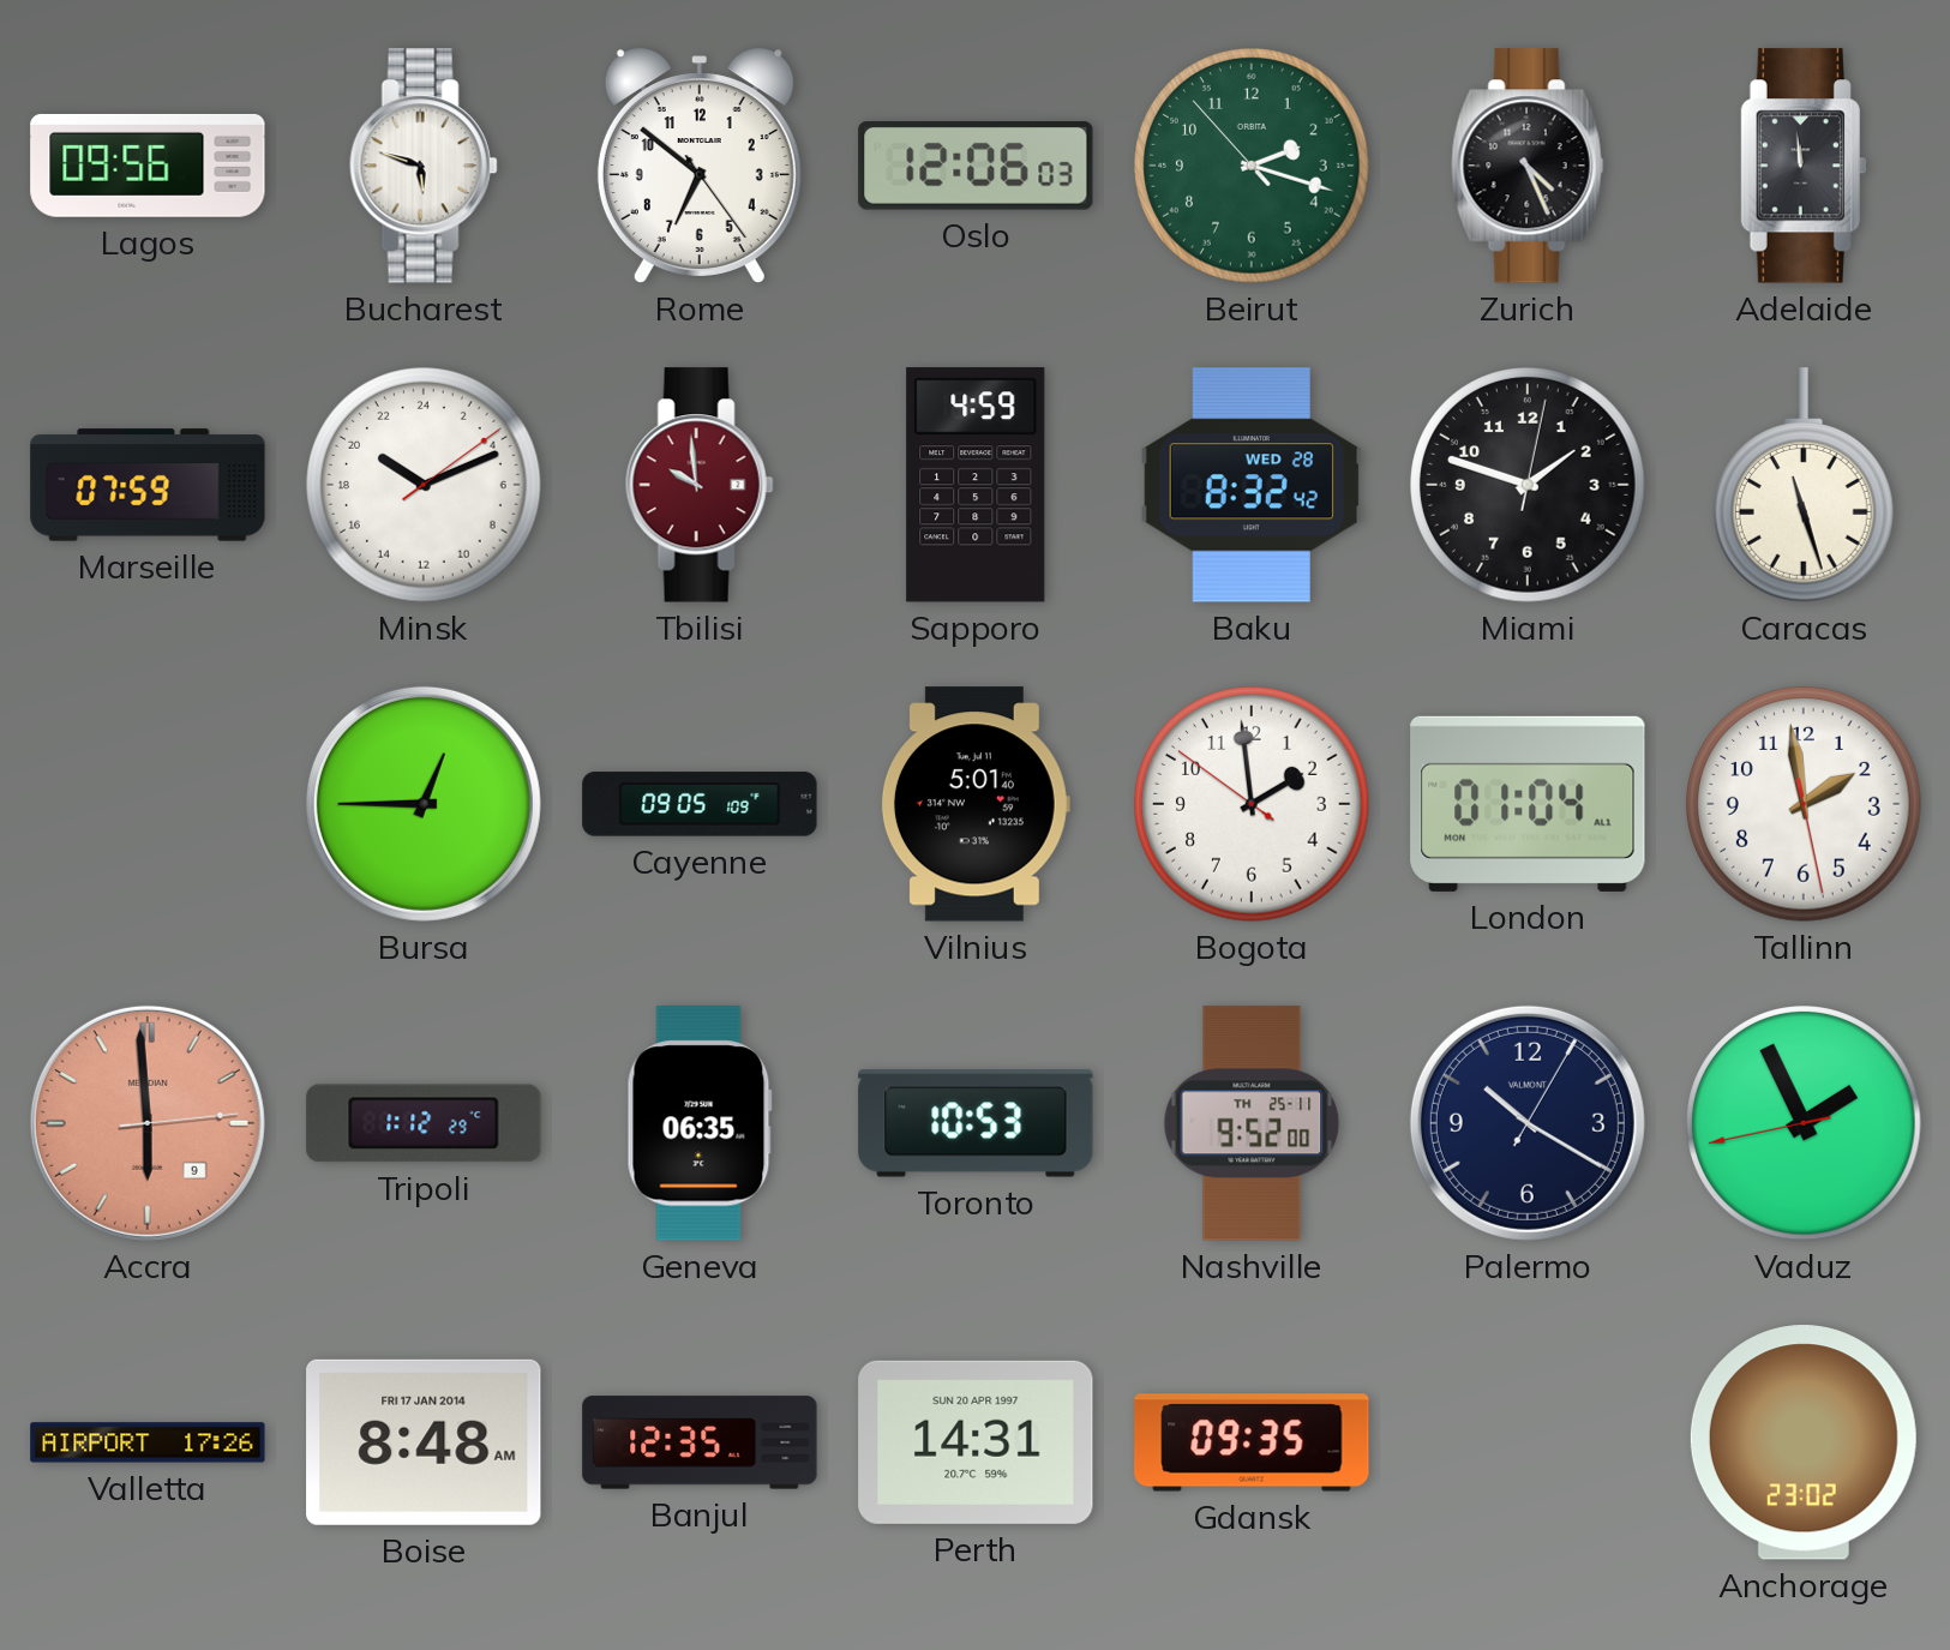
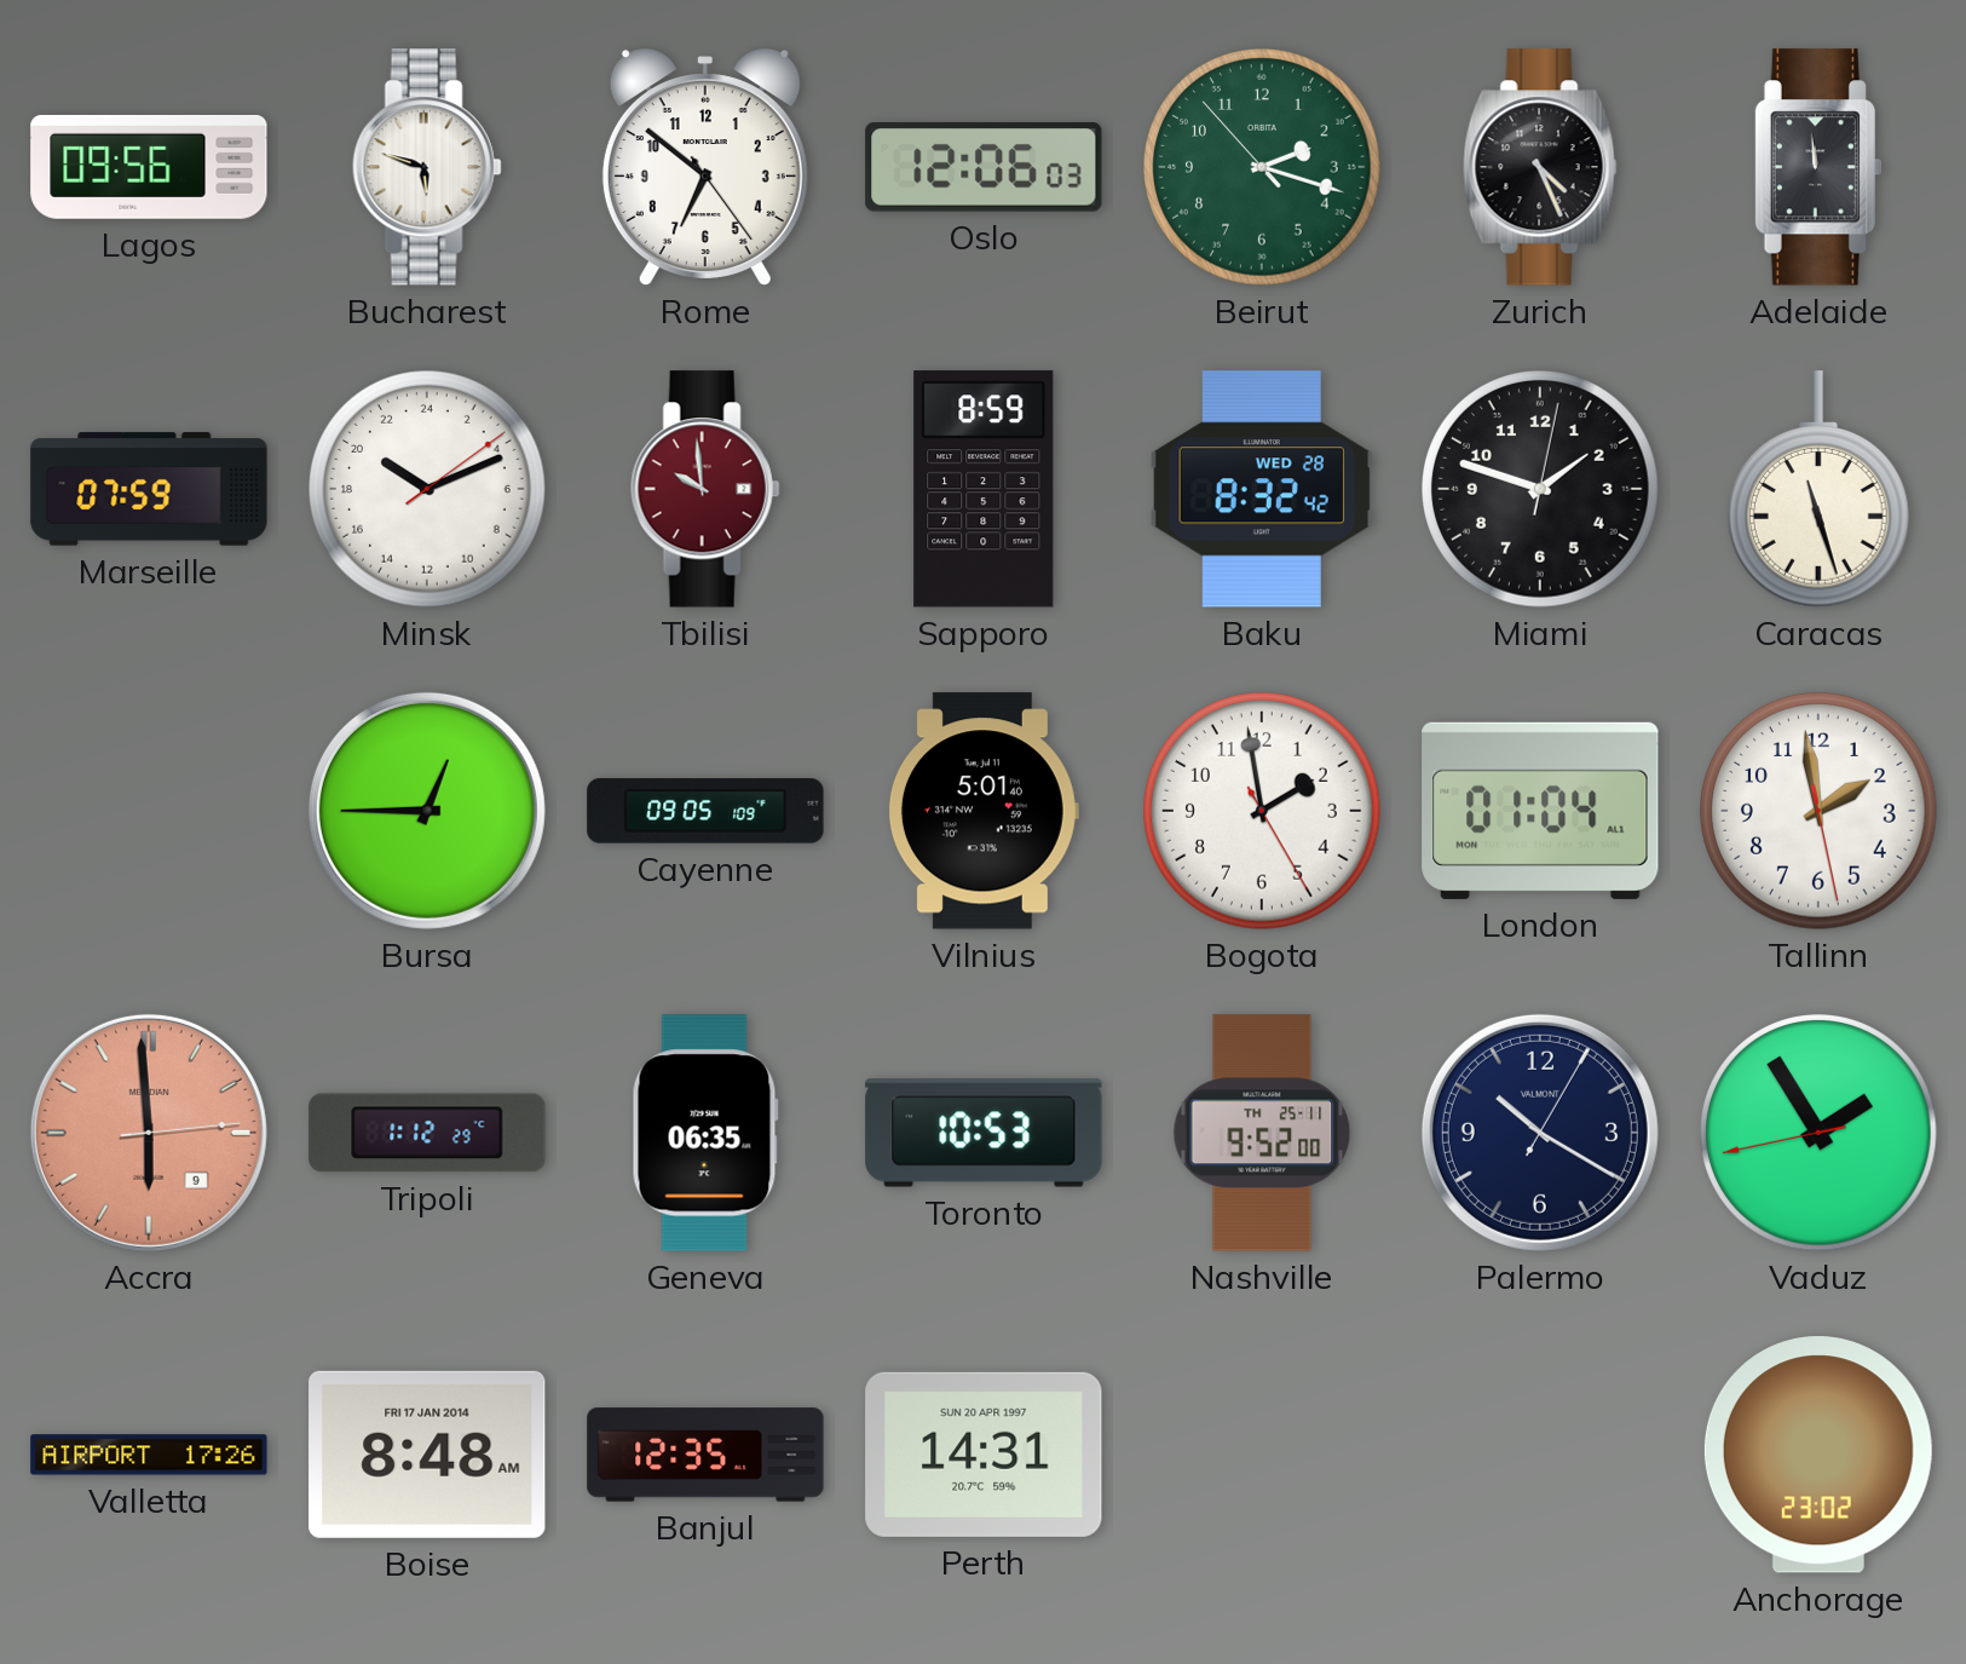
Sapporo: 4:59 -> 8:59
Bogota: 1:58:51 -> 1:58:25
Vaduz: 1:55 -> 1:54
Gdansk: 09:35 -> none
